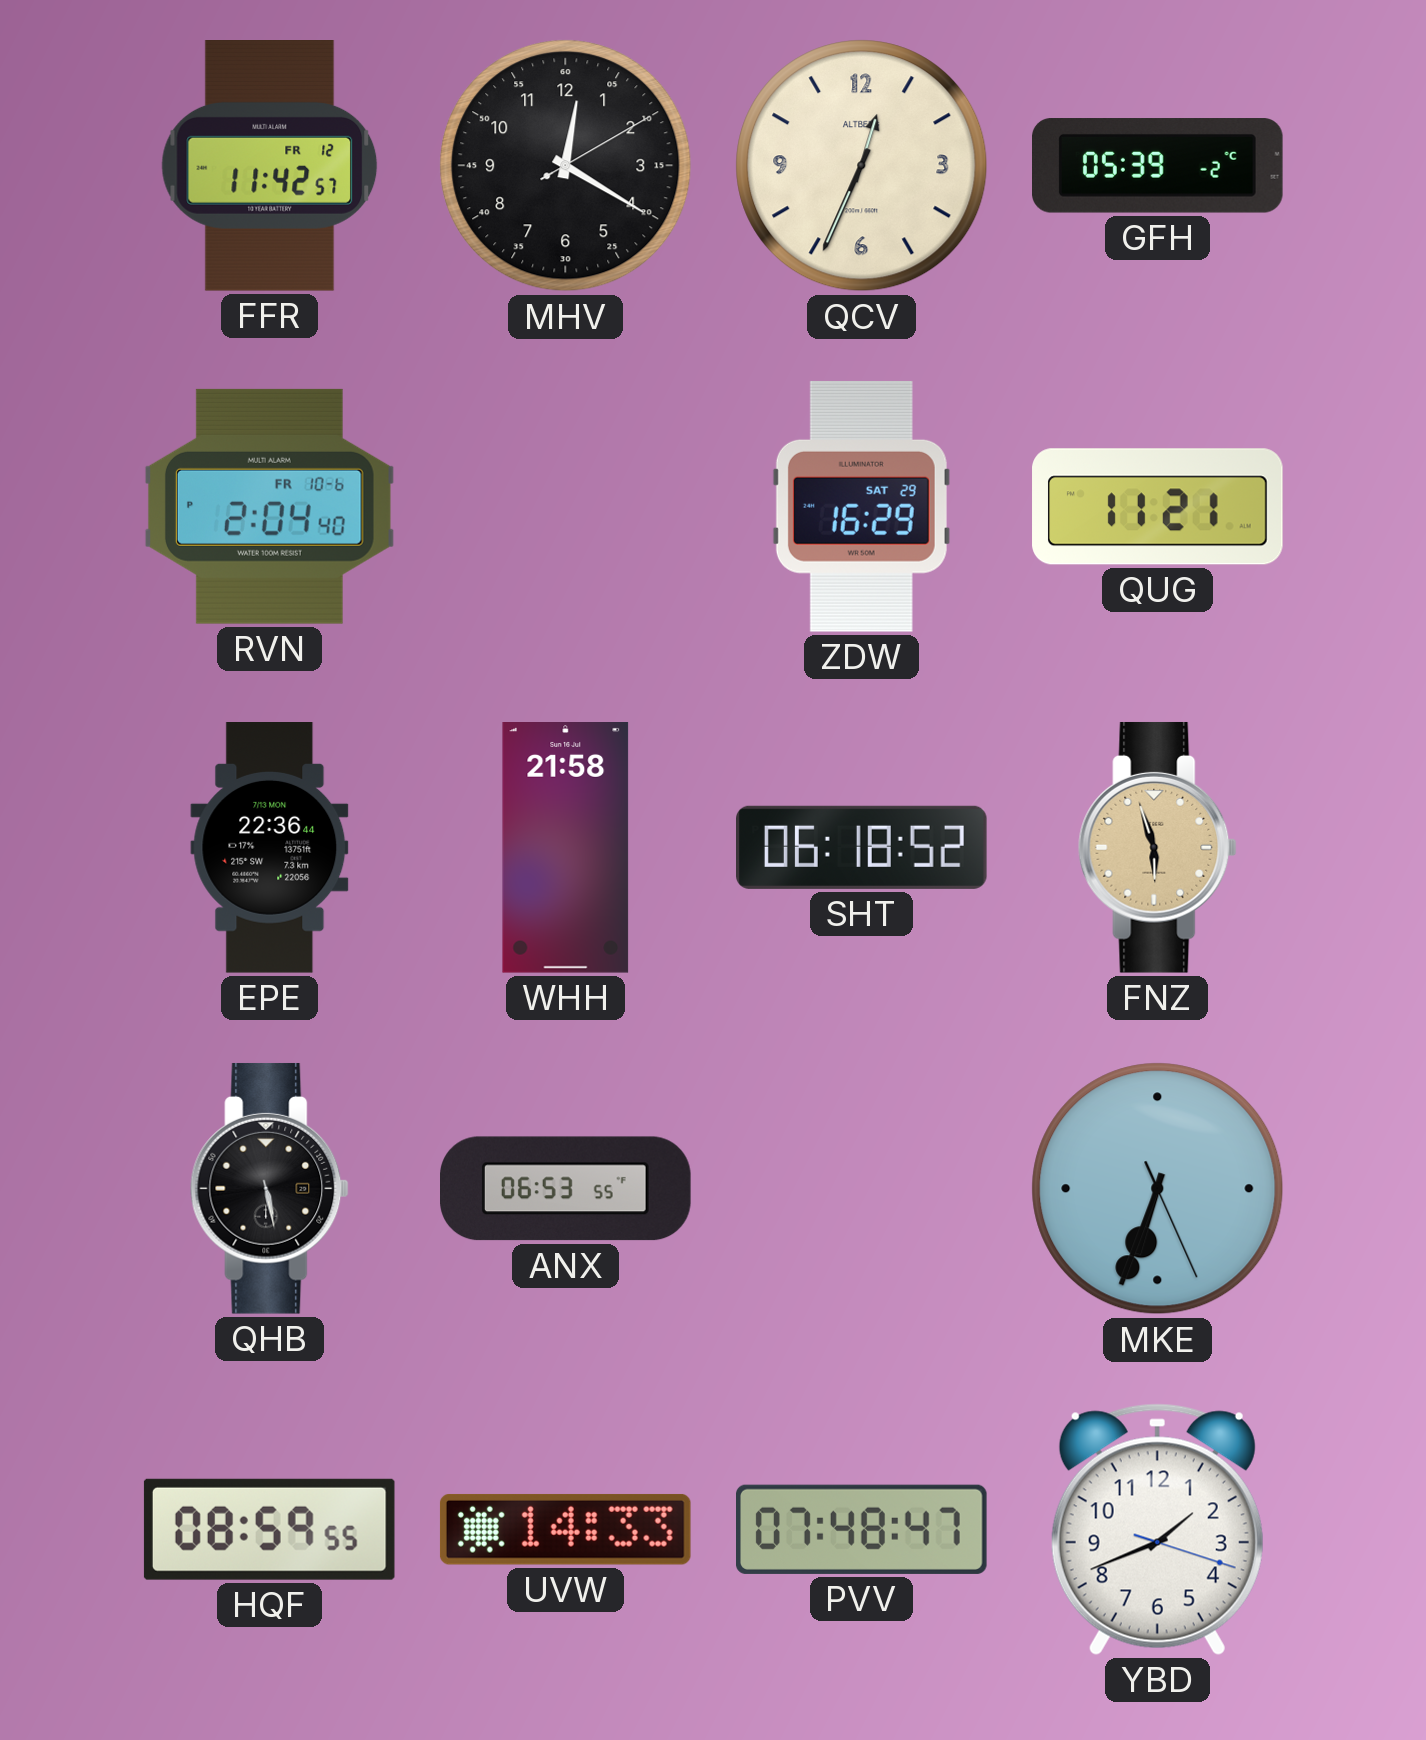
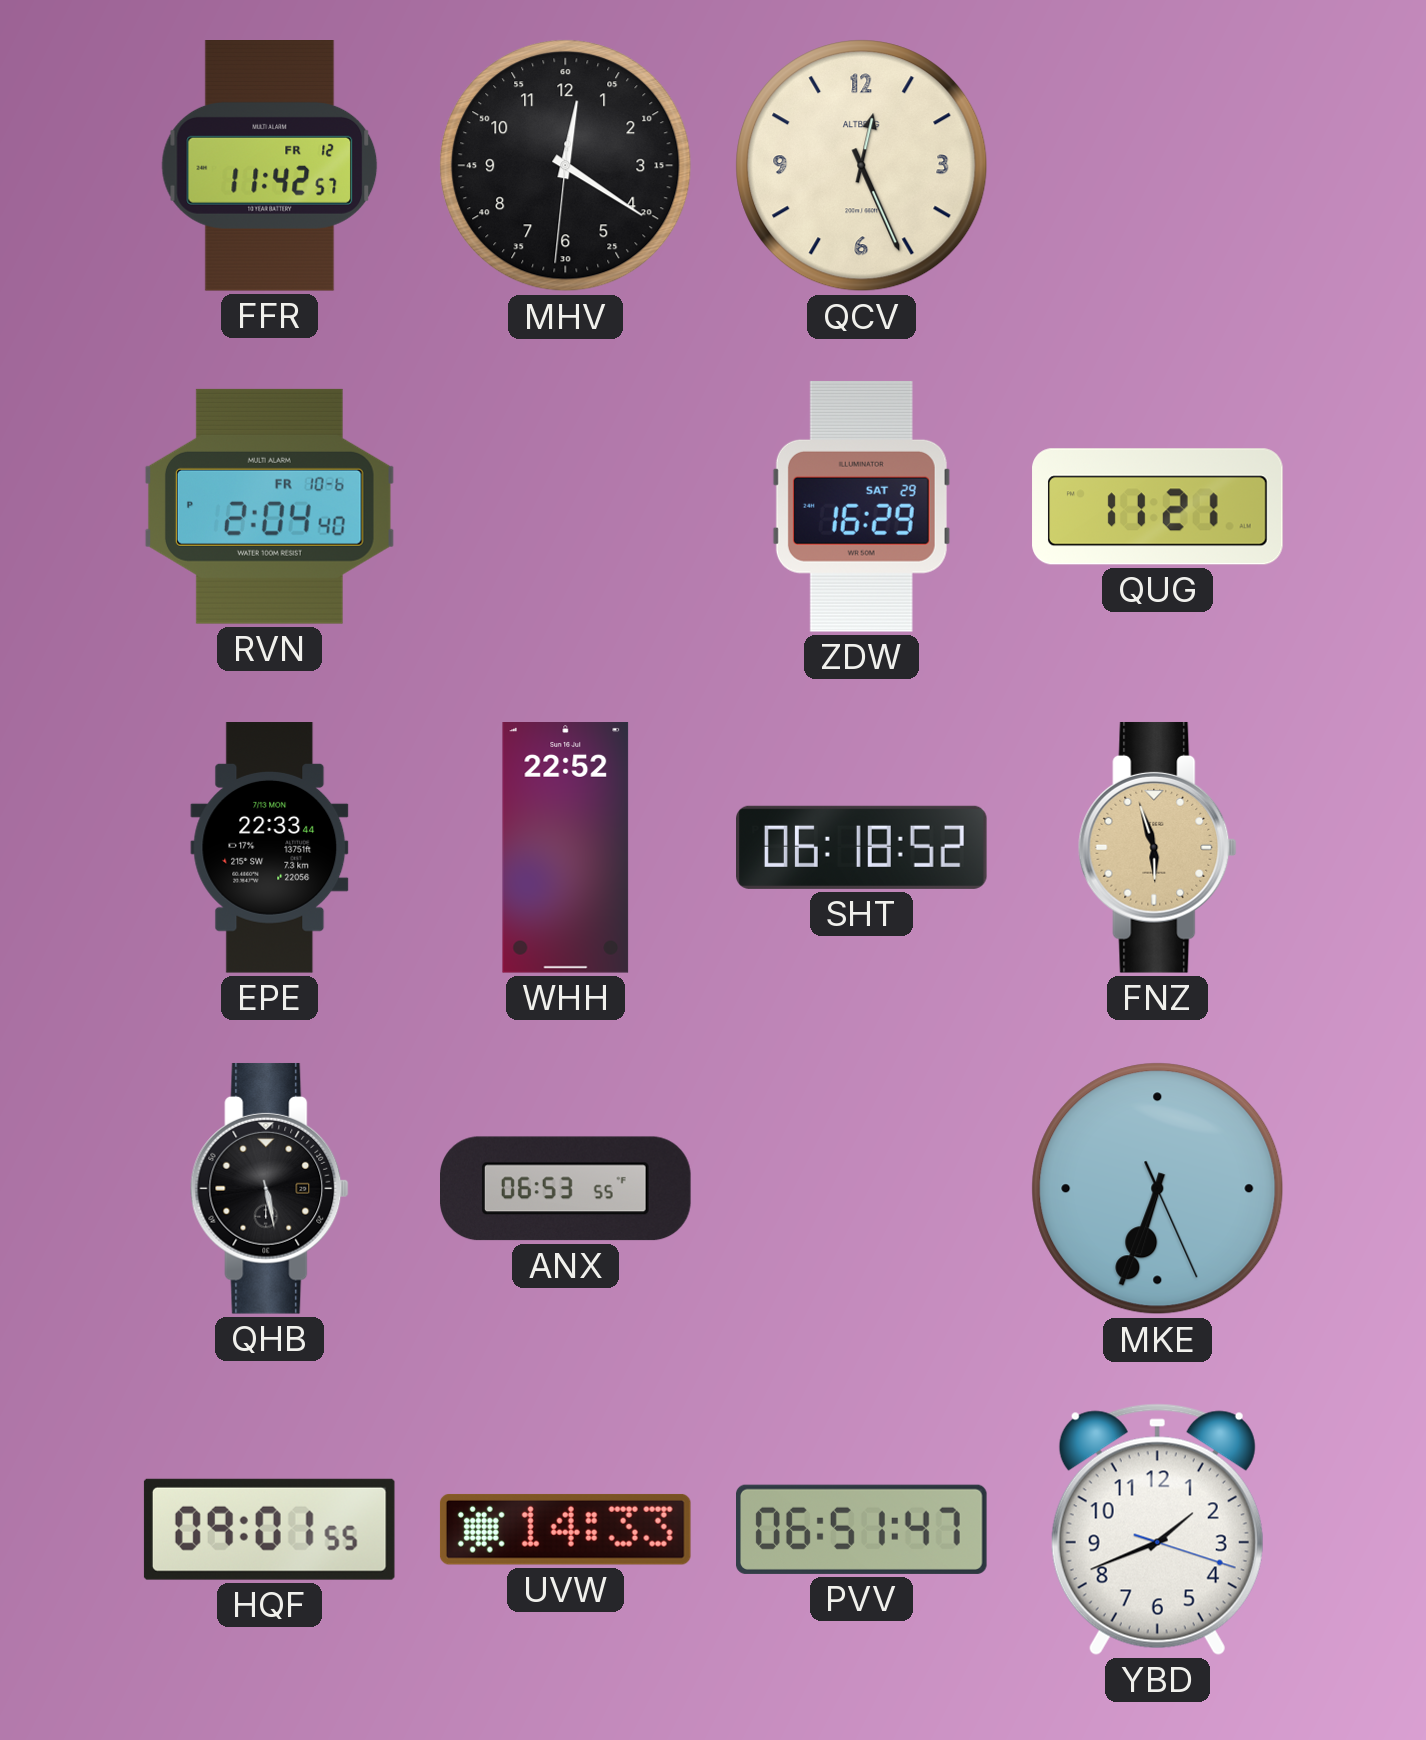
MHV: 12:20:10 -> 12:20:31
QCV: 12:34 -> 12:26
GFH: 05:39 -> none
EPE: 22:36 -> 22:33
WHH: 21:58 -> 22:52
HQF: 08:59 -> 09:01
PVV: 07:48 -> 06:51
